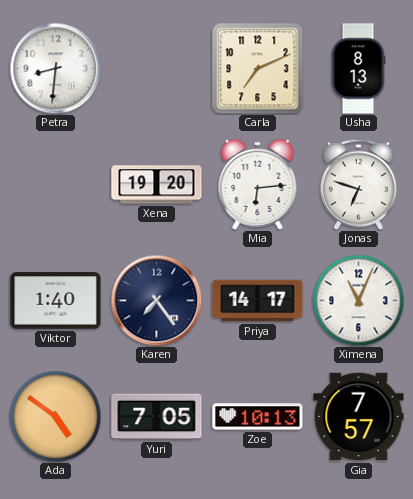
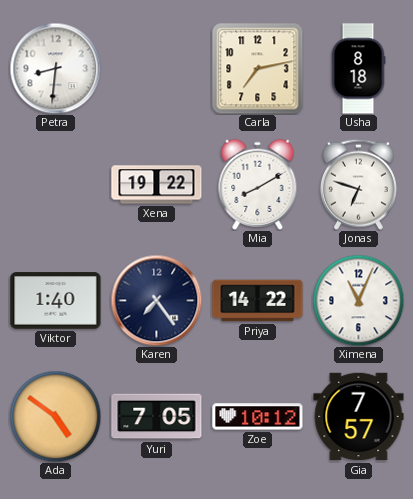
Carla: 7:11 -> 7:13
Usha: 8:13 -> 8:18
Xena: 19:20 -> 19:22
Mia: 6:14 -> 8:10
Priya: 14:17 -> 14:22
Zoe: 10:13 -> 10:12
